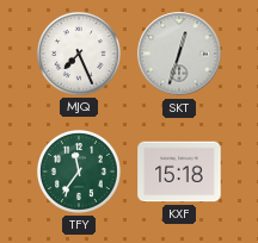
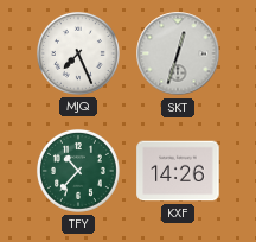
TFY: 11:36 -> 10:37
KXF: 15:18 -> 14:26
